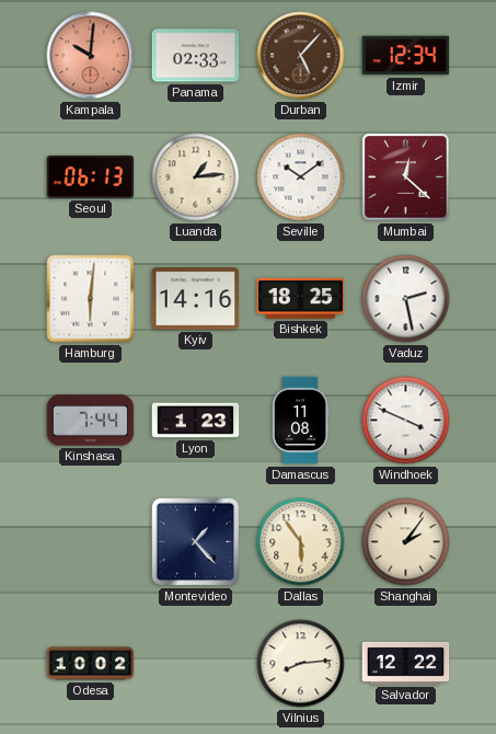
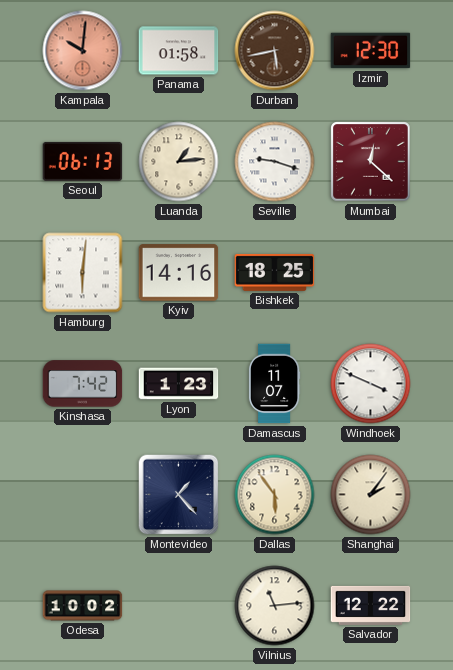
Panama: 02:33 -> 01:58
Durban: 5:07 -> 5:43
Izmir: 12:34 -> 12:30
Seville: 10:09 -> 9:18
Vaduz: 2:28 -> none
Kinshasa: 7:44 -> 7:42
Damascus: 11:08 -> 11:07
Vilnius: 8:14 -> 11:14
